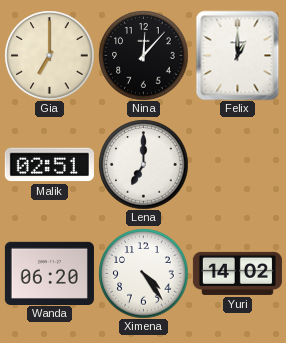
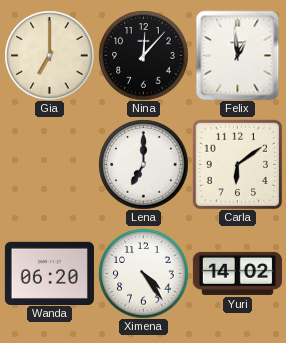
Felix: 1:00 -> 12:59
Malik: 02:51 -> none
Carla: none -> 6:09
